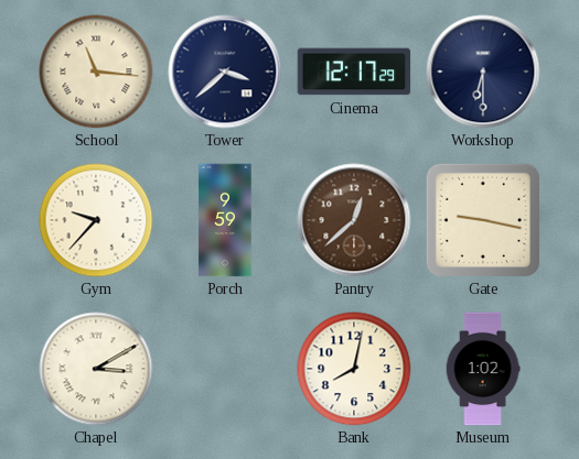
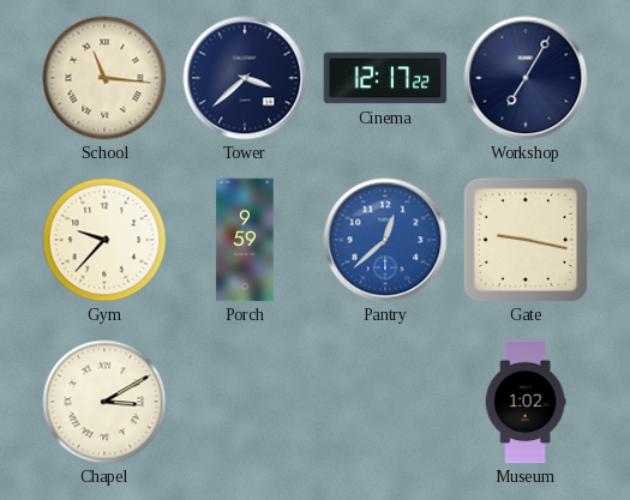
Cinema: 12:17:29 -> 12:17:22
Workshop: 6:30 -> 7:05
Pantry dial: brown -> blue
Bank: 8:02 -> none
